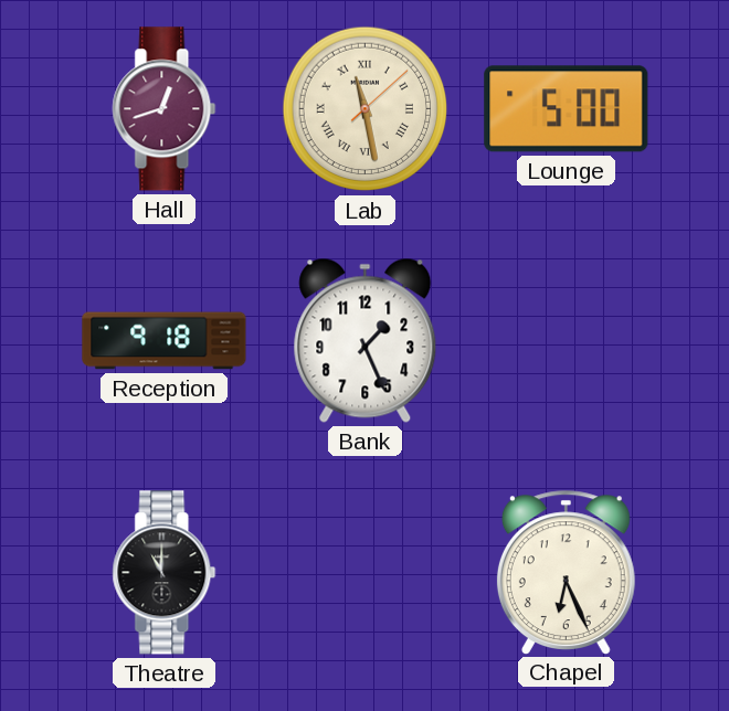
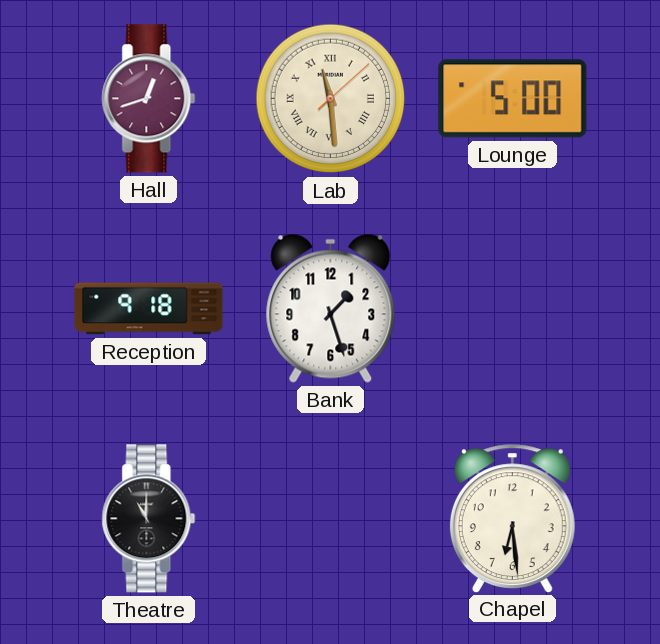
Lab: 11:28 -> 11:29
Bank: 1:26 -> 1:27
Chapel: 6:26 -> 6:29
